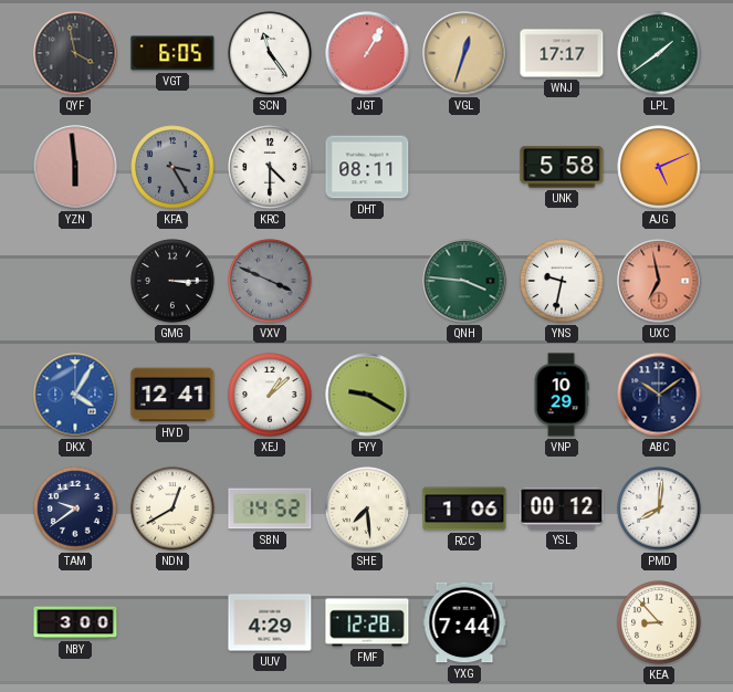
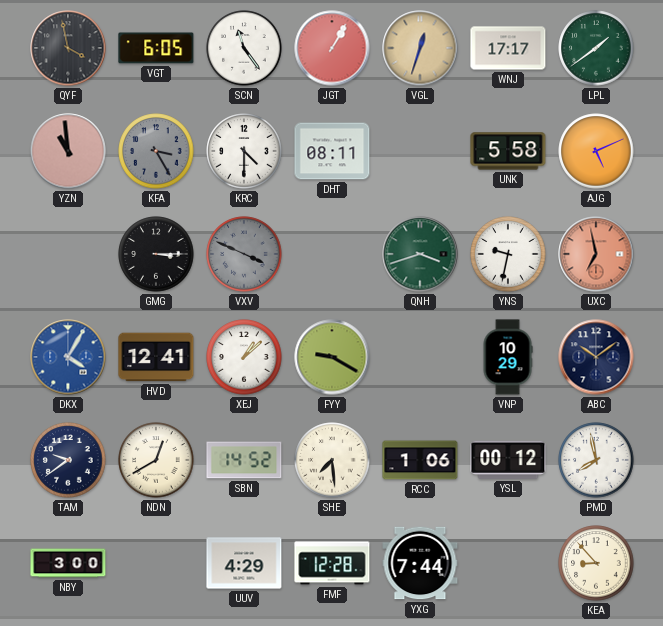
YZN: 5:59 -> 10:59
QNH: 3:46 -> 3:42
PMD: 8:01 -> 7:58
